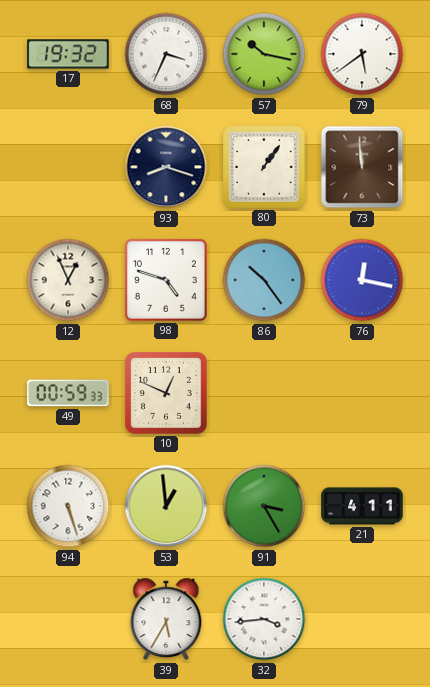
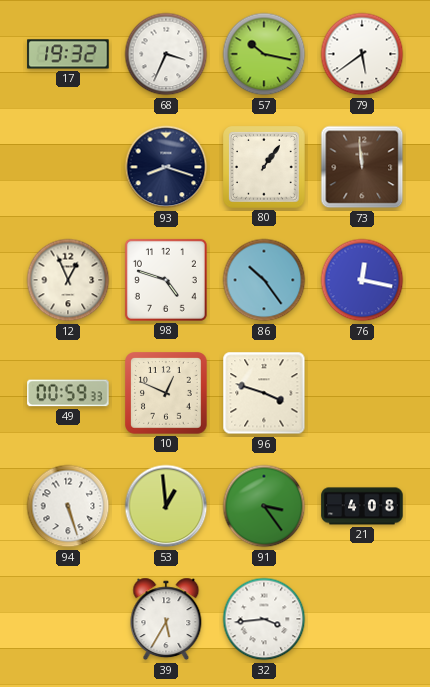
96: none -> 3:48
91: 3:25 -> 3:24
21: 4:11 -> 4:08
